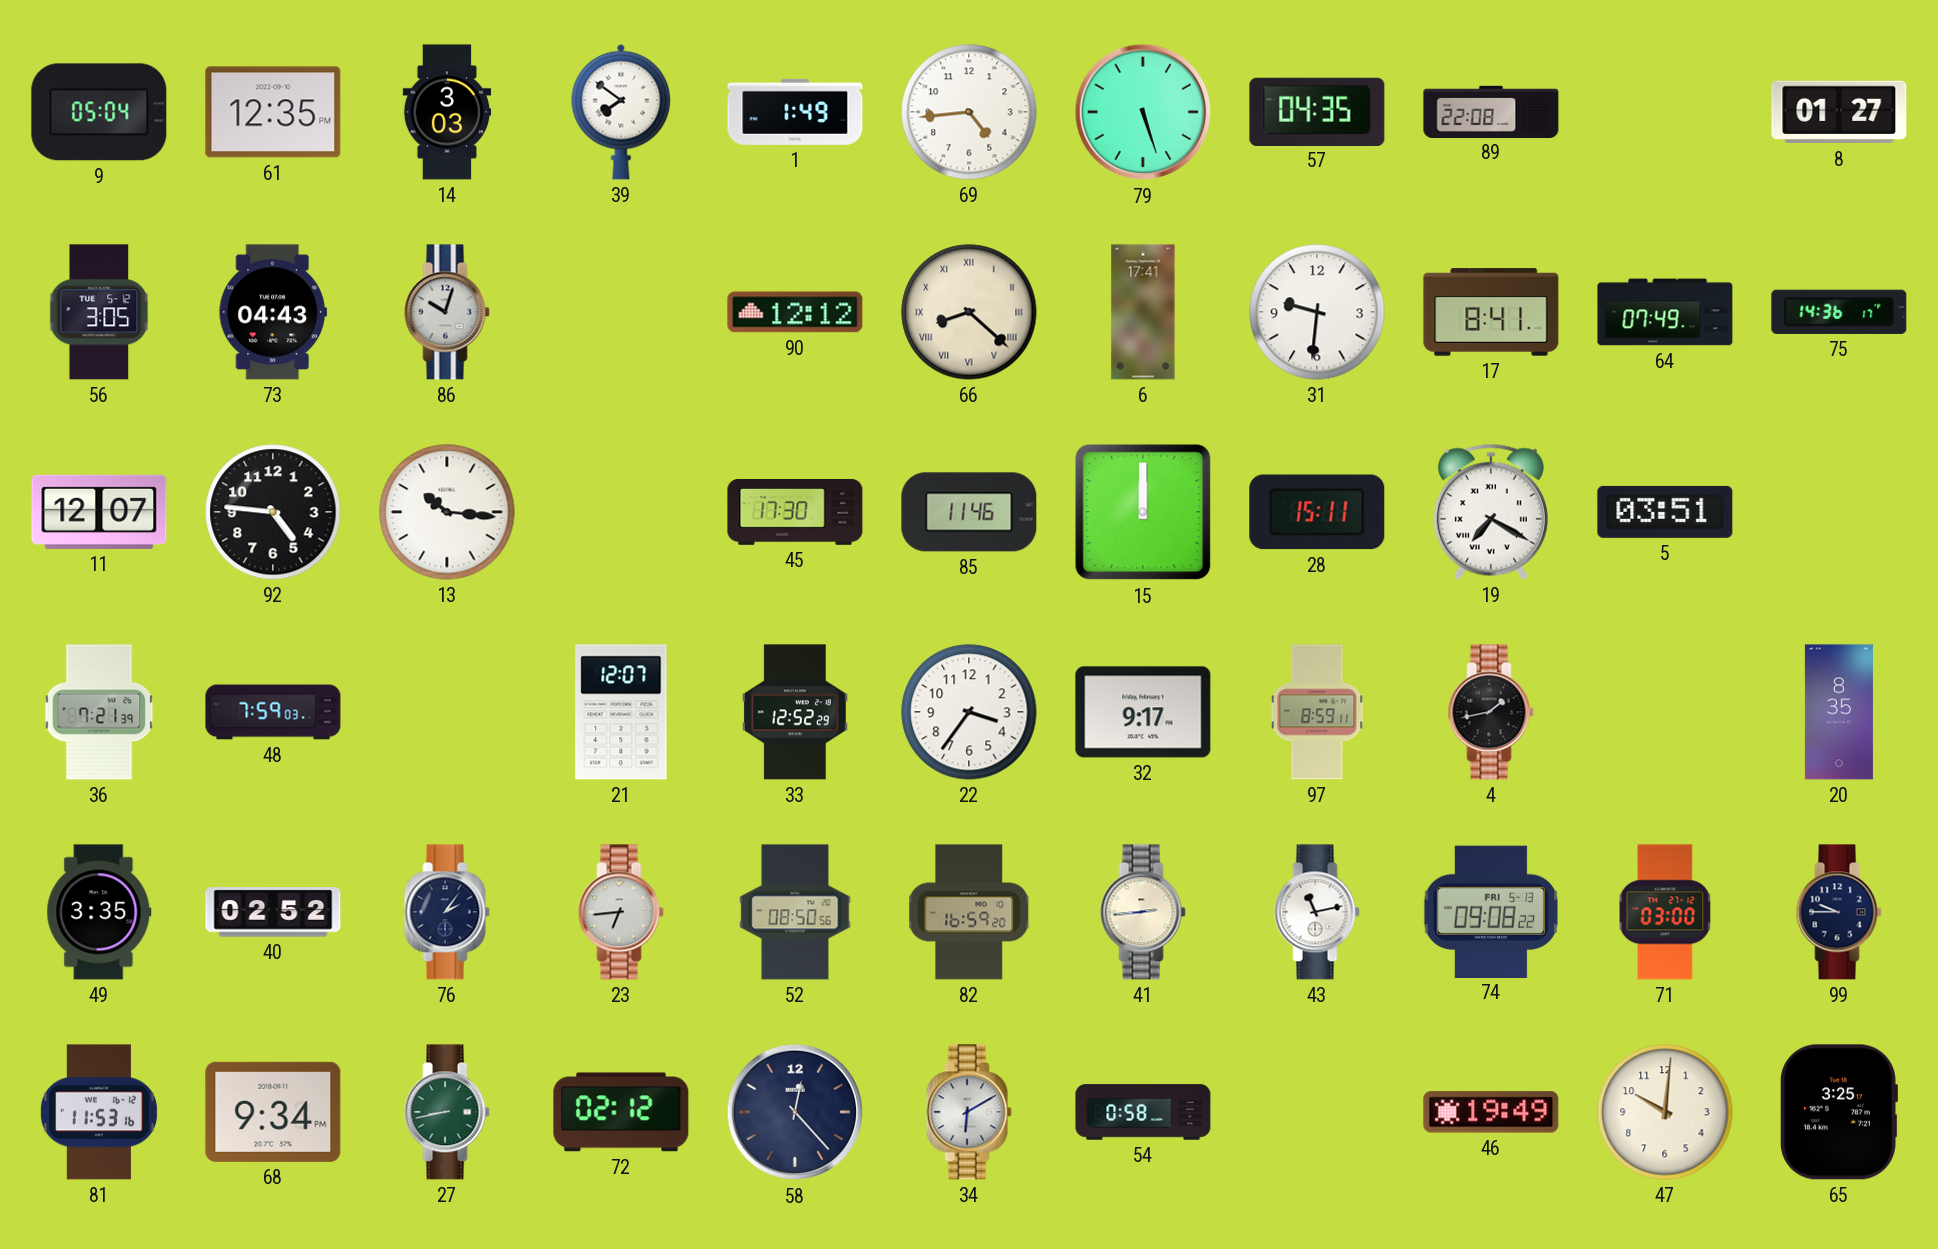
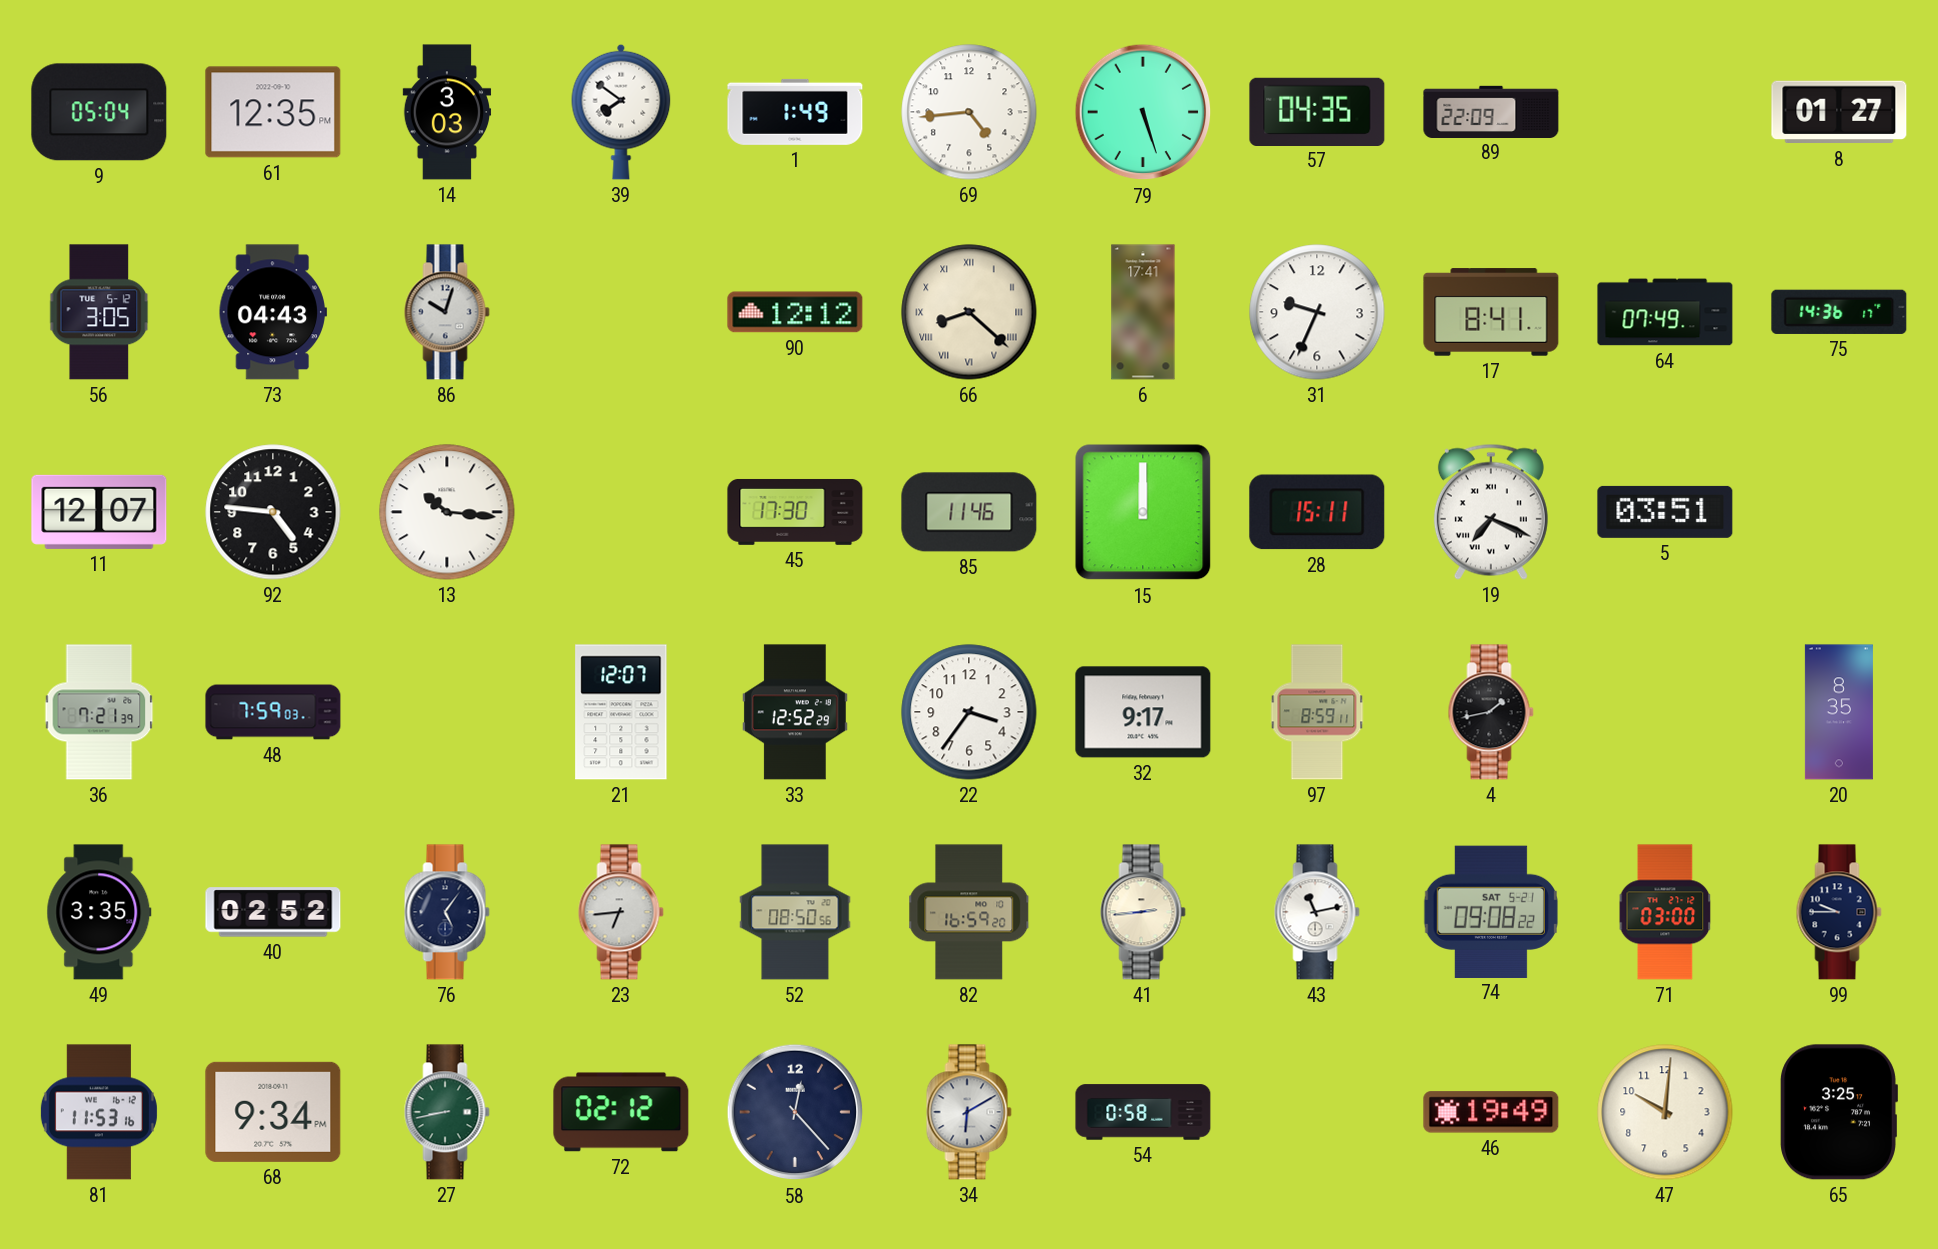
89: 22:08 -> 22:09
31: 9:31 -> 9:34
19: 7:20 -> 7:19
76: 2:06 -> 5:06
74 date: FRI 5-13 -> SAT 5-21
